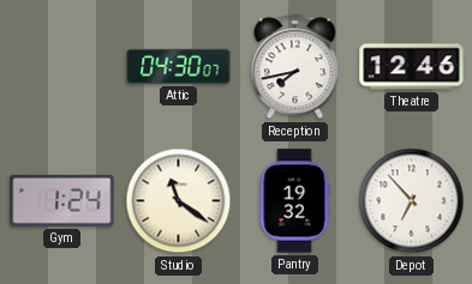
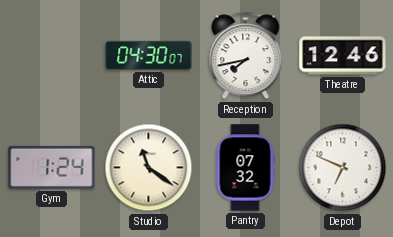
Pantry: 19:32 -> 07:32
Depot: 6:53 -> 6:49
